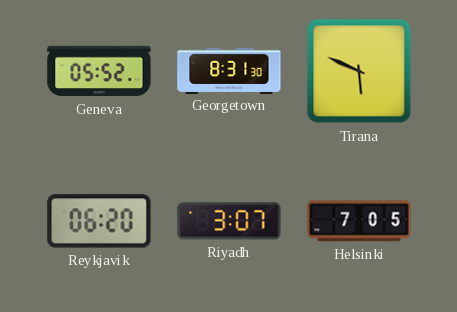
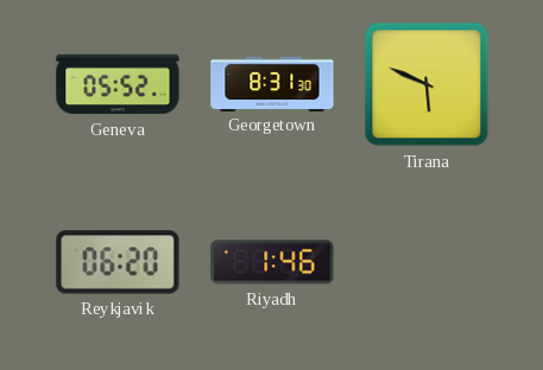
Riyadh: 3:07 -> 1:46
Helsinki: 7:05 -> none
